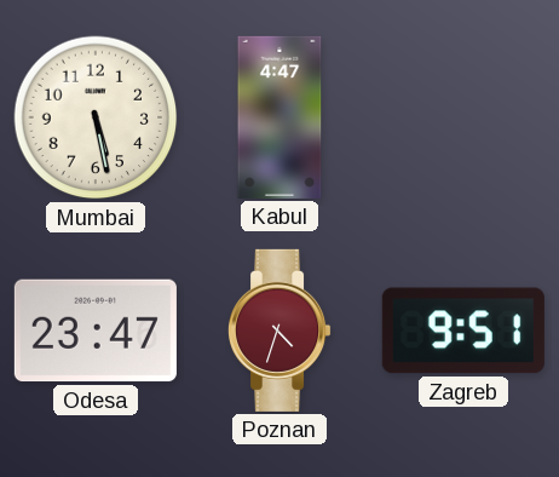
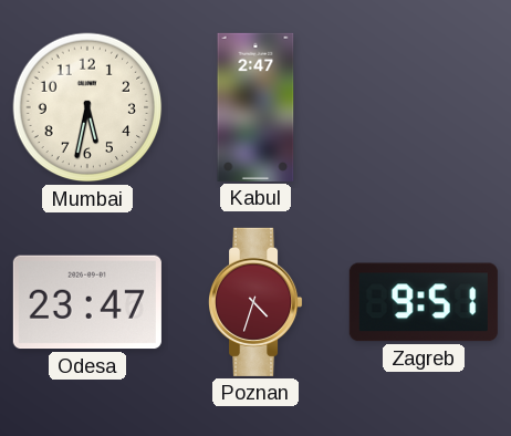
Mumbai: 5:28 -> 5:32
Kabul: 4:47 -> 2:47
